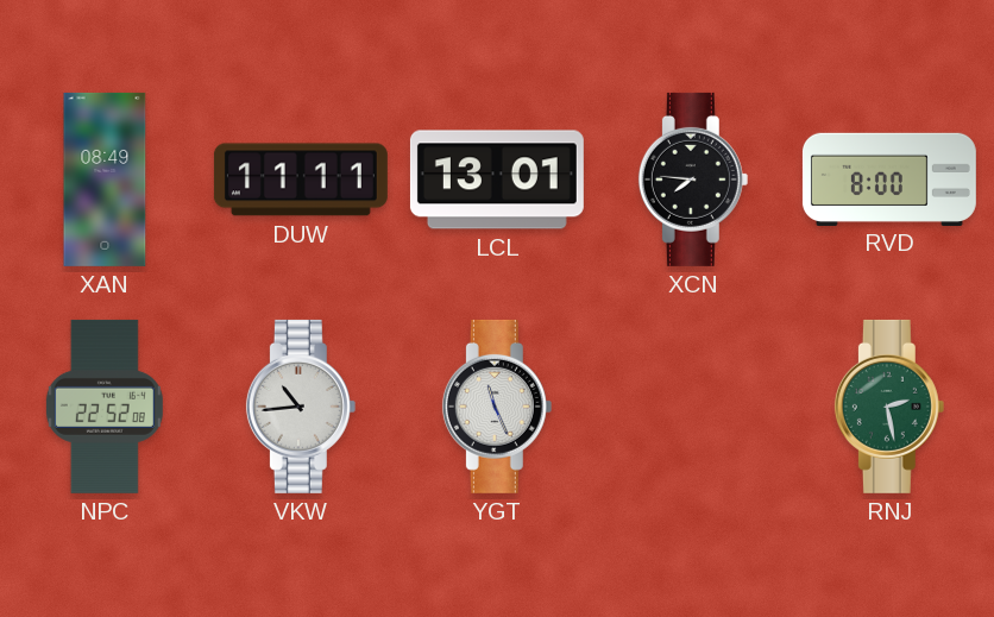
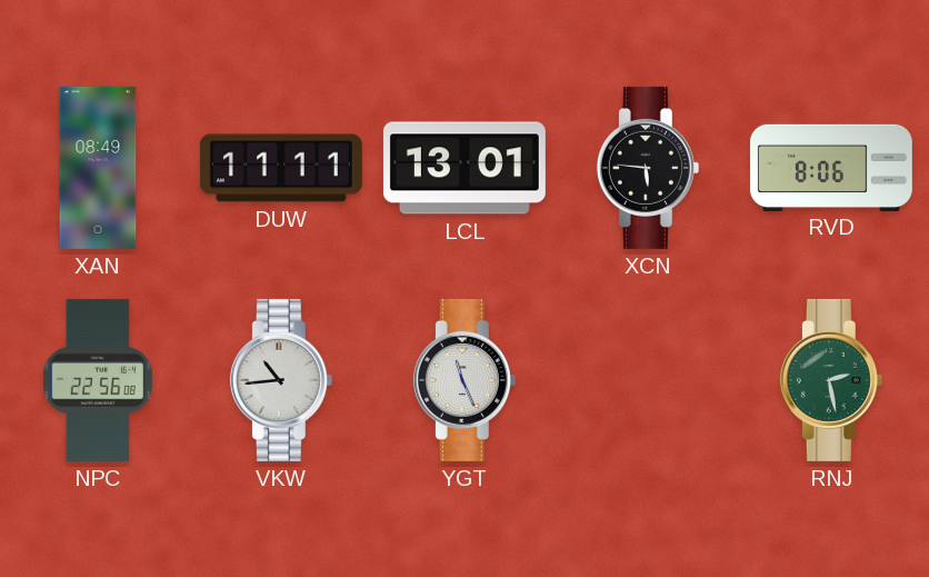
XCN: 7:46 -> 5:46
RVD: 8:00 -> 8:06
NPC: 22:52 -> 22:56
